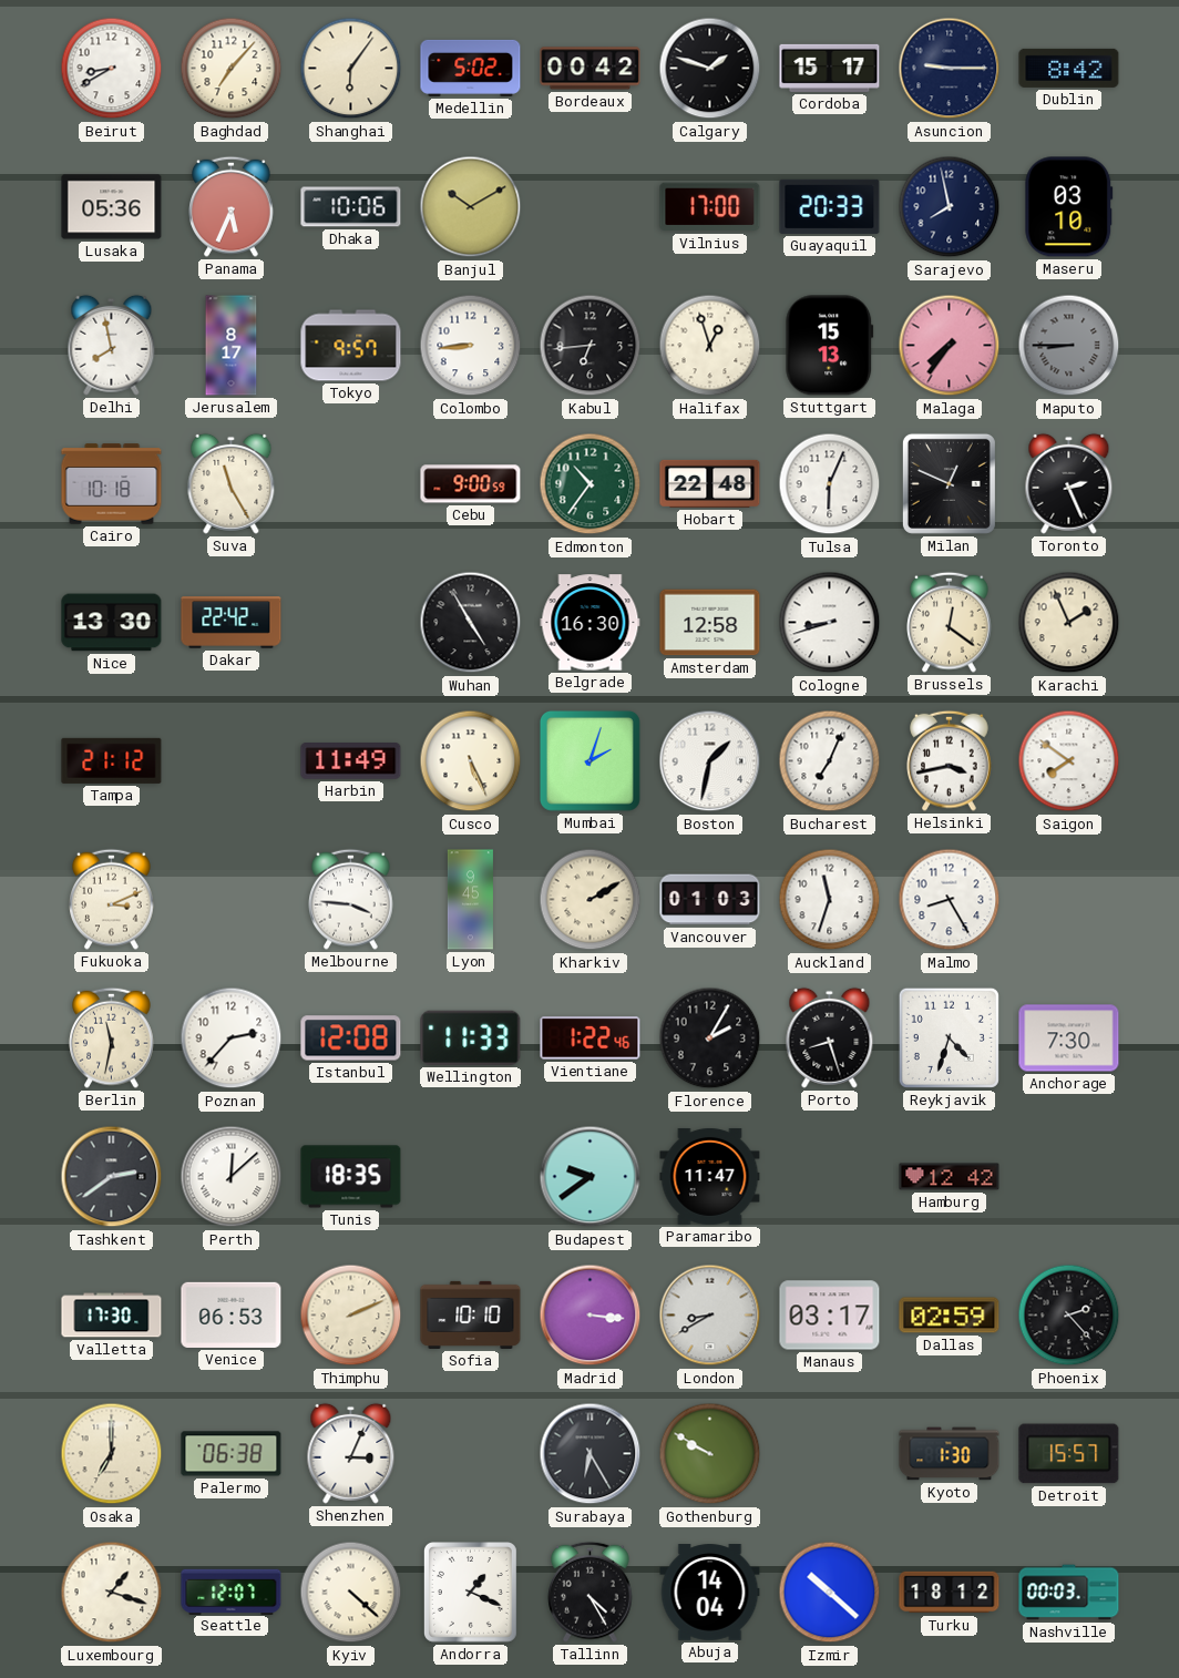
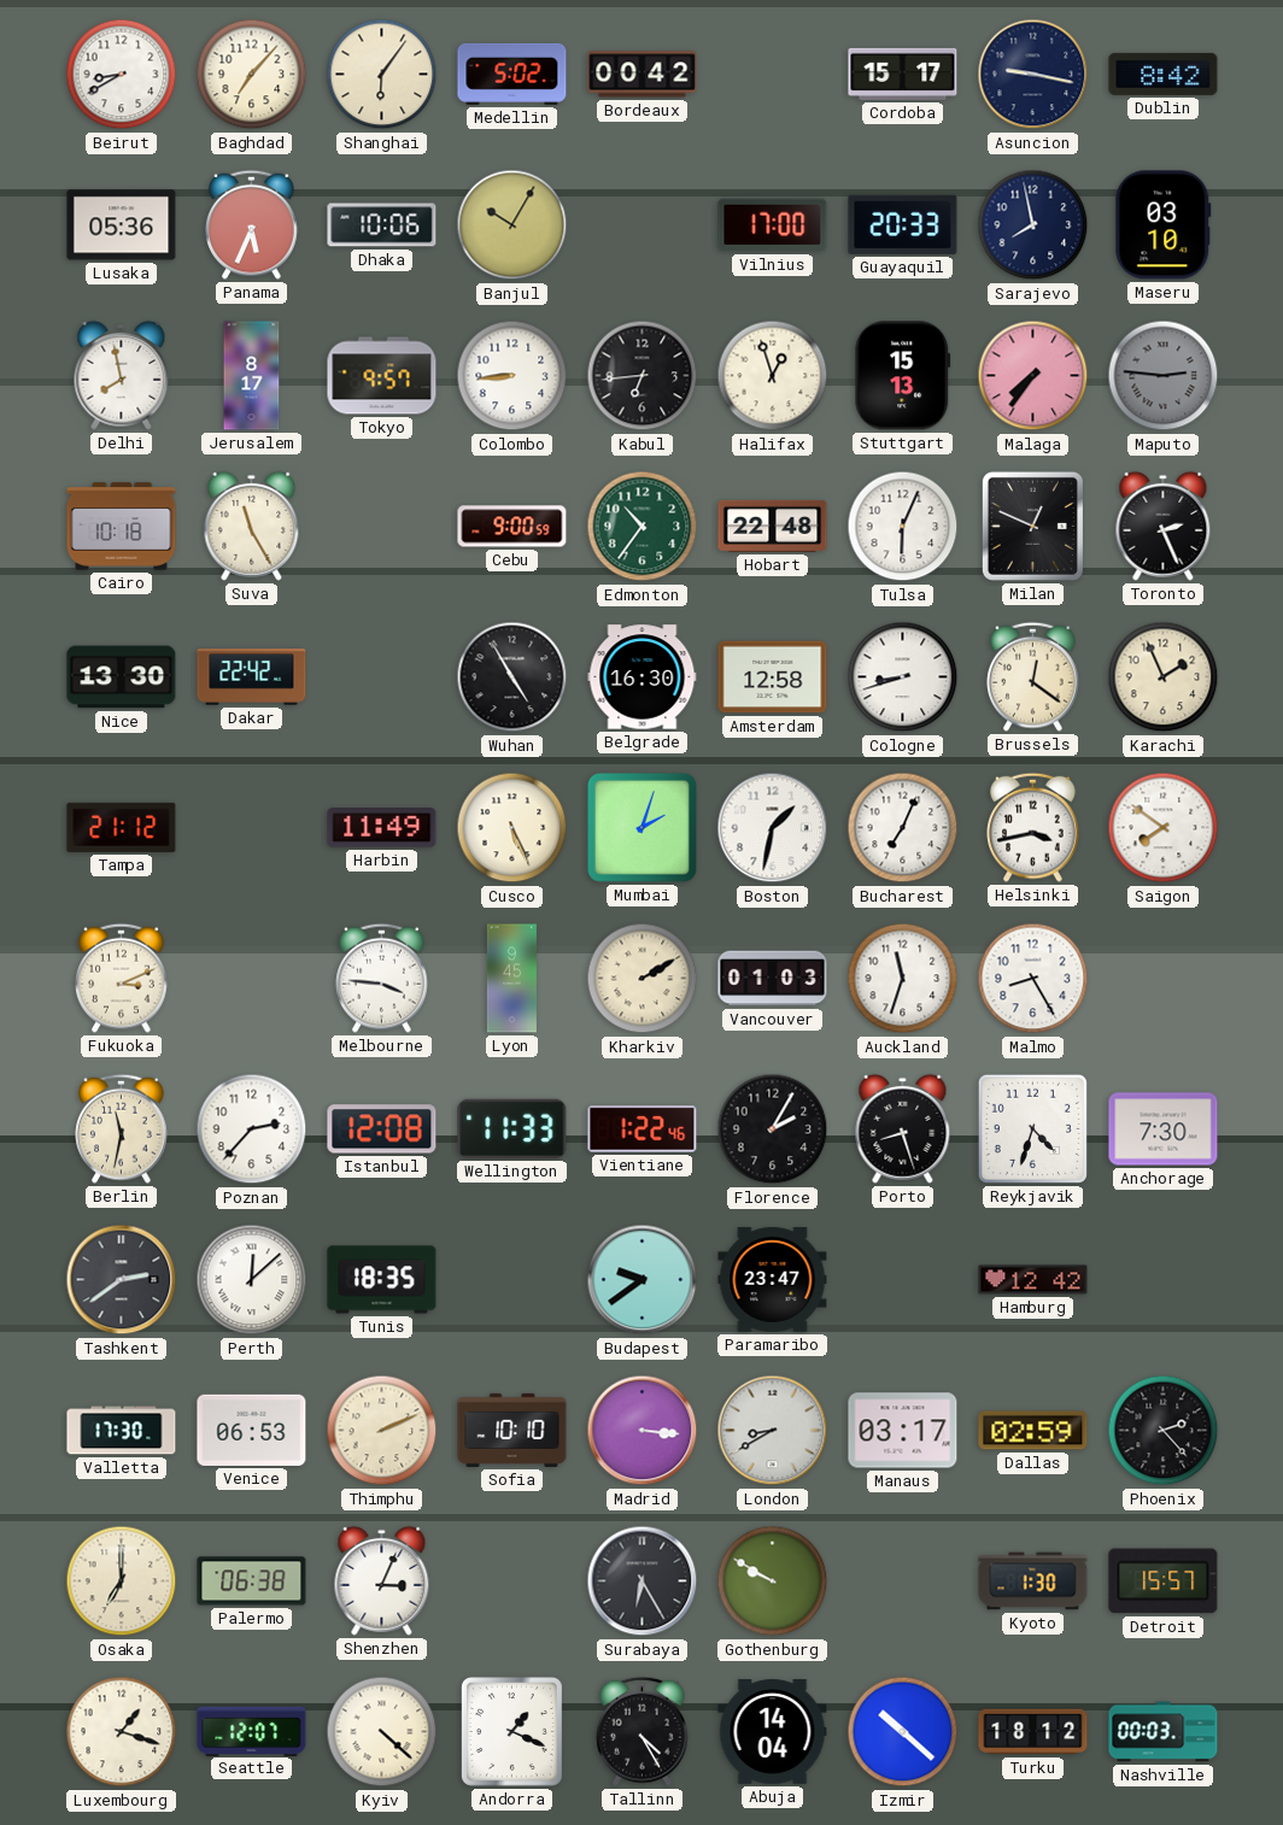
Calgary: 1:48 -> none
Asuncion: 9:15 -> 9:17
Banjul: 10:10 -> 10:05
Maputo: 8:45 -> 2:46
Paramaribo: 11:47 -> 23:47
